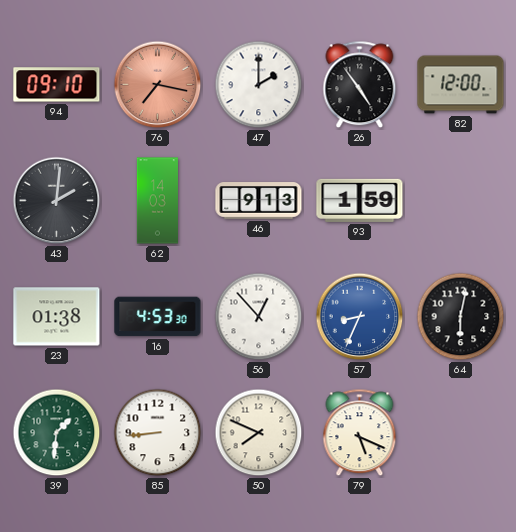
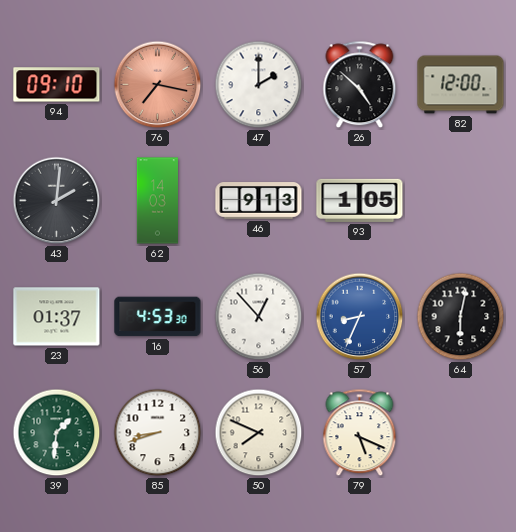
26: 4:54 -> 4:52
93: 1:59 -> 1:05
23: 01:38 -> 01:37
85: 8:44 -> 8:42
